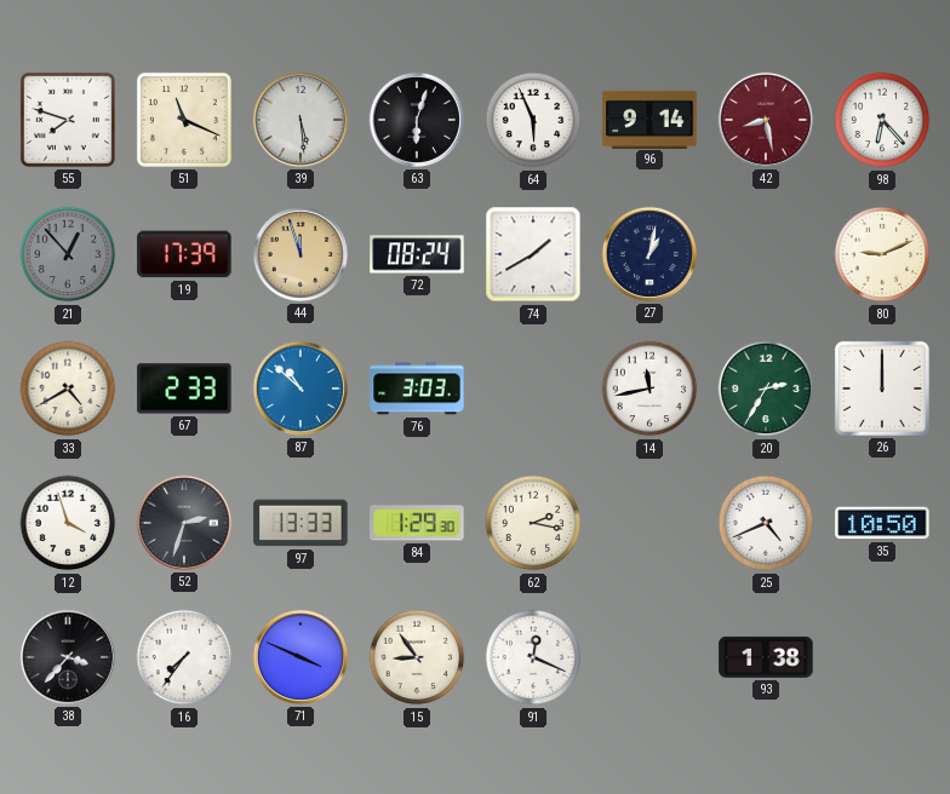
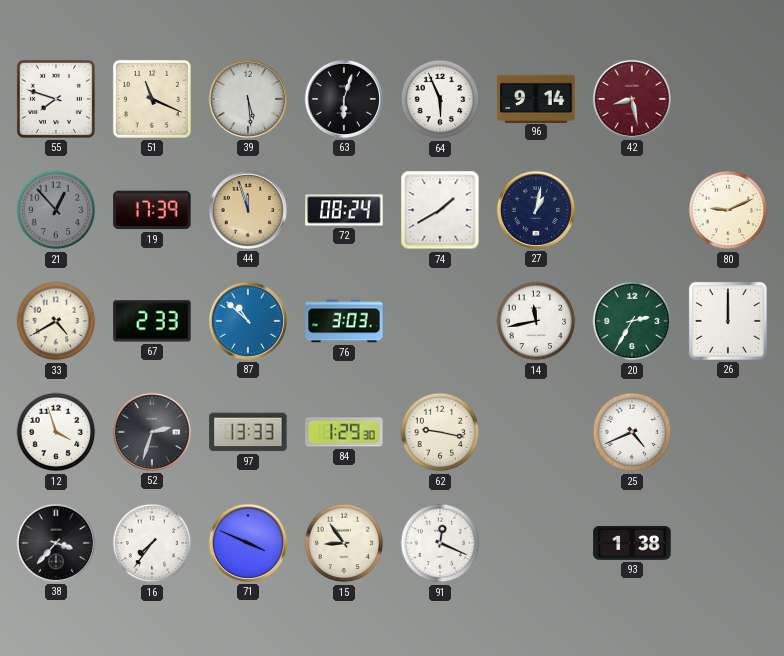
98: 6:23 -> none
62: 2:17 -> 9:17
35: 10:50 -> none
